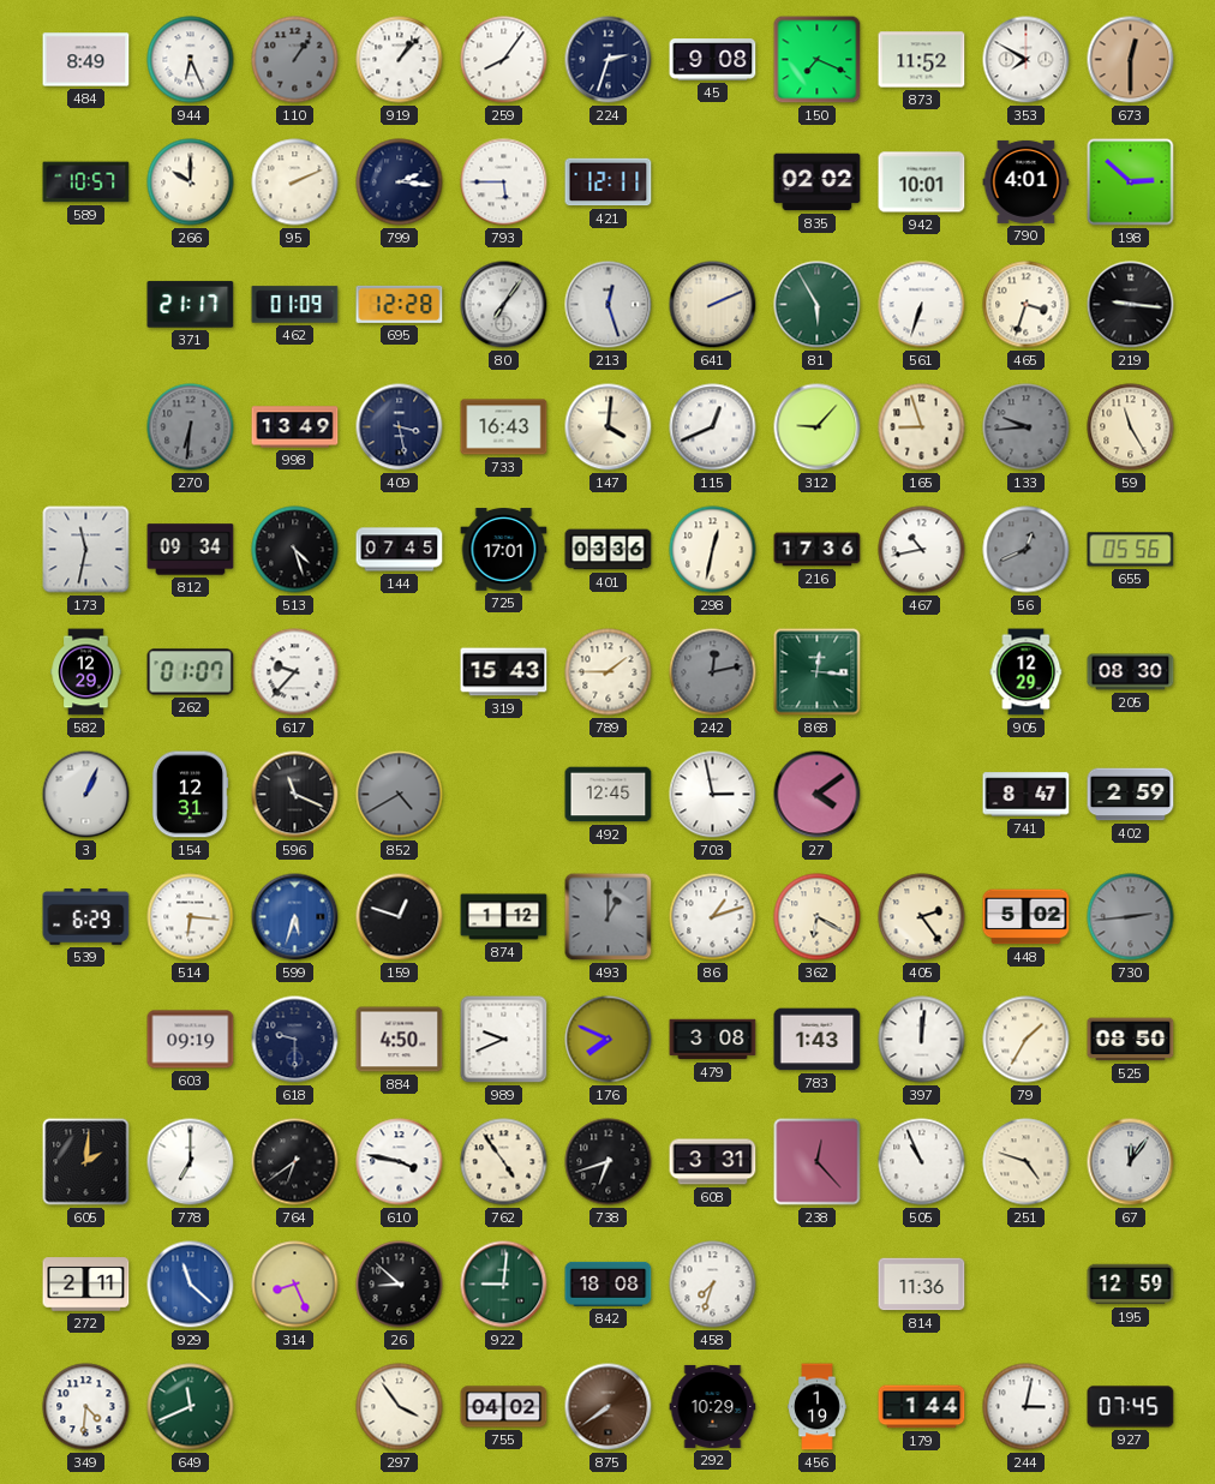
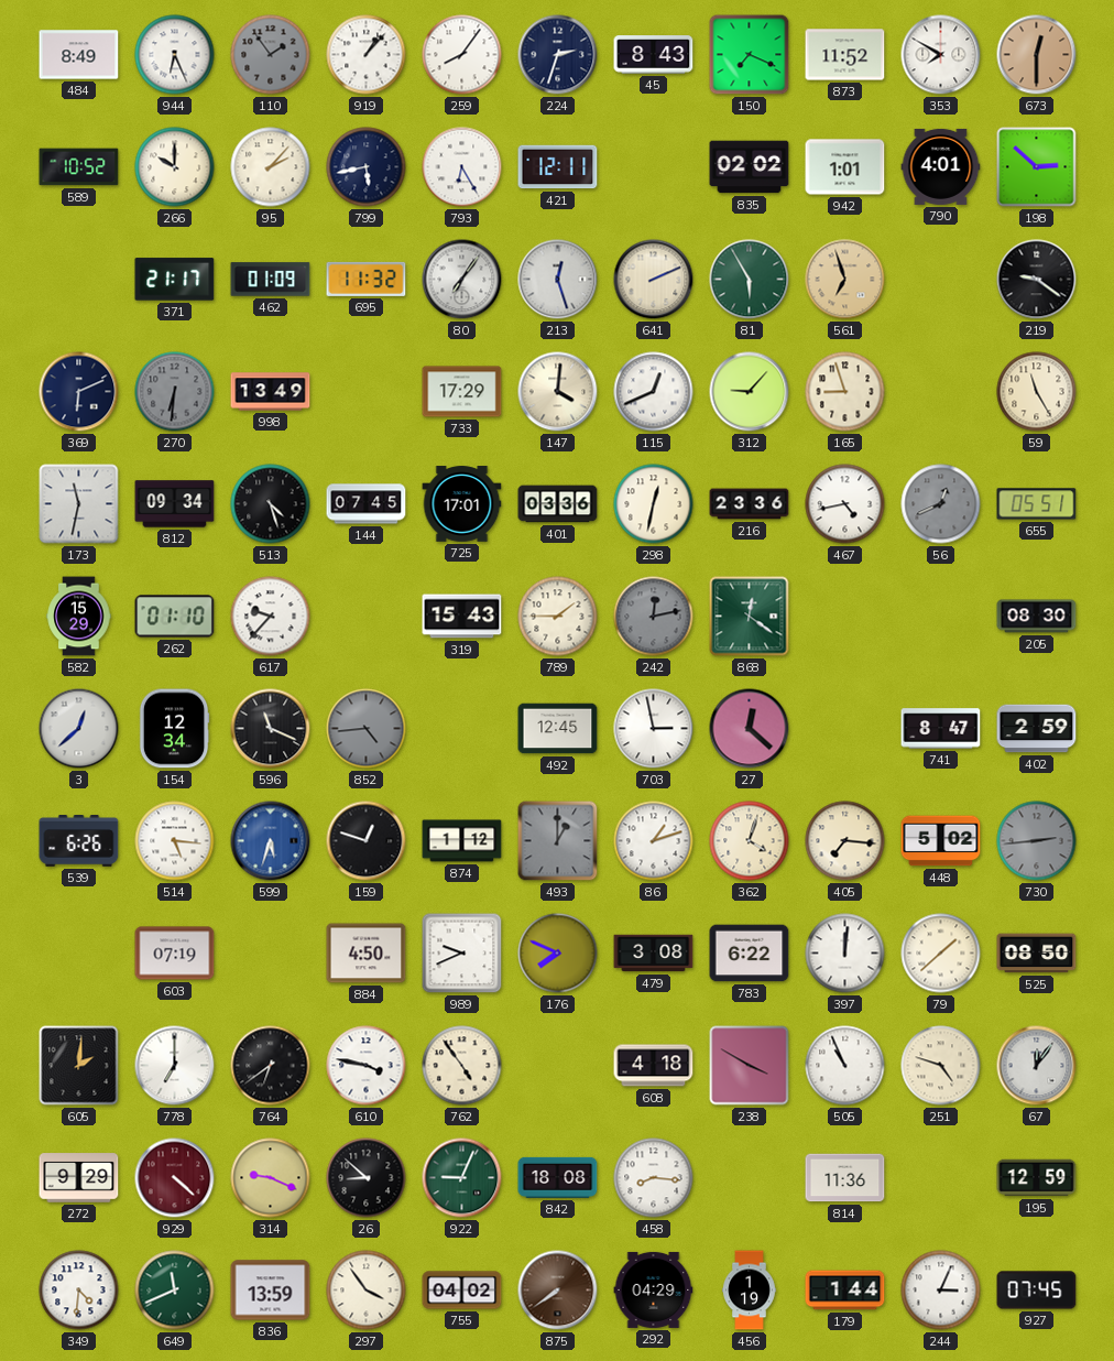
110: 1:06 -> 1:54
45: 9:08 -> 8:43
589: 10:57 -> 10:52
95: 2:11 -> 2:07
799: 2:16 -> 5:43
793: 5:45 -> 6:25
942: 10:01 -> 1:01
695: 12:28 -> 11:32
561: 6:33 -> 6:57
561 dial: white -> champagne
465: 3:33 -> none
219: 9:16 -> 9:21
369: none -> 6:11
409: 3:28 -> none
733: 16:43 -> 17:29
133: 9:44 -> none
216: 17:36 -> 23:36
467: 10:43 -> 4:43
655: 05:56 -> 05:51
582: 12:29 -> 15:29
262: 01:07 -> 01:10
868: 12:16 -> 12:21
905: 12:29 -> none
3: 1:04 -> 12:38
154: 12:31 -> 12:34
852: 4:40 -> 4:44
27: 4:09 -> 12:22
539: 6:29 -> 6:26
514: 6:16 -> 5:16
362: 6:20 -> 4:03
405: 2:24 -> 7:16
603: 09:19 -> 07:19
618: 9:30 -> none
783: 1:43 -> 6:22
79: 1:35 -> 1:38
738: 6:42 -> none
608: 3:31 -> 4:18
238: 12:23 -> 3:50
272: 2:11 -> 9:29
929: 11:22 -> 4:22
929 dial: blue -> burgundy
314: 8:26 -> 9:19
922: 9:01 -> 9:04
458: 7:33 -> 8:16
836: none -> 13:59
292: 10:29 -> 04:29
244: 3:02 -> 3:04
